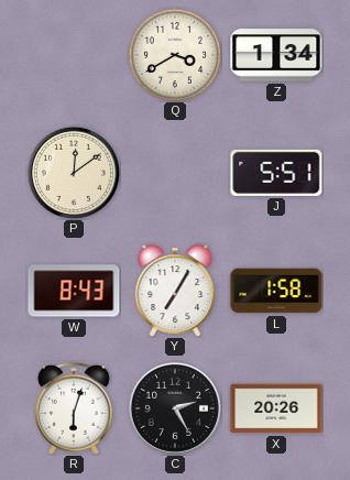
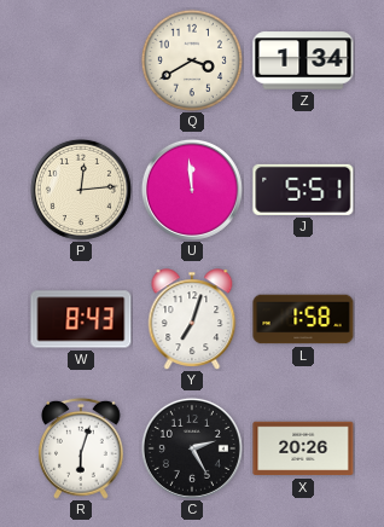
P: 12:09 -> 12:14
U: none -> 11:59
Y: 7:05 -> 7:03
